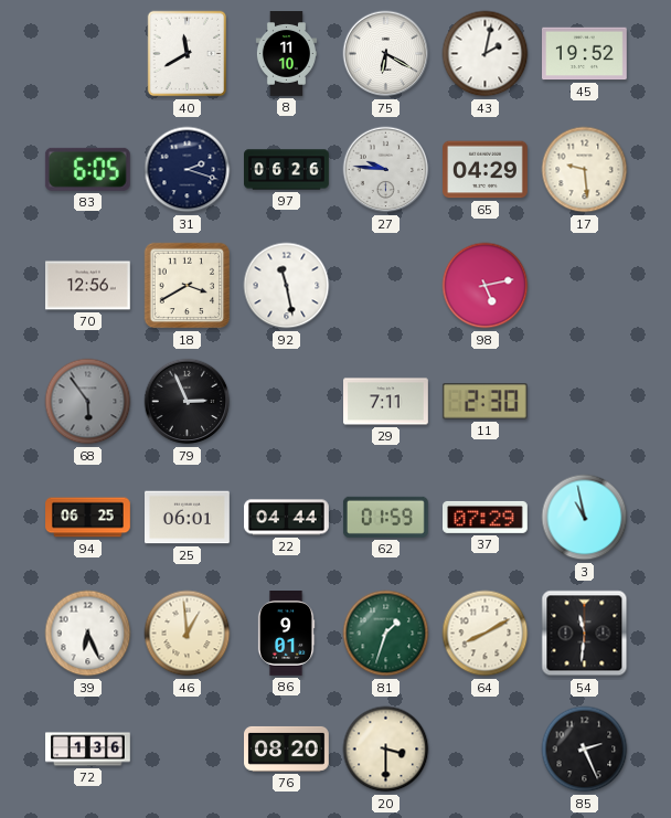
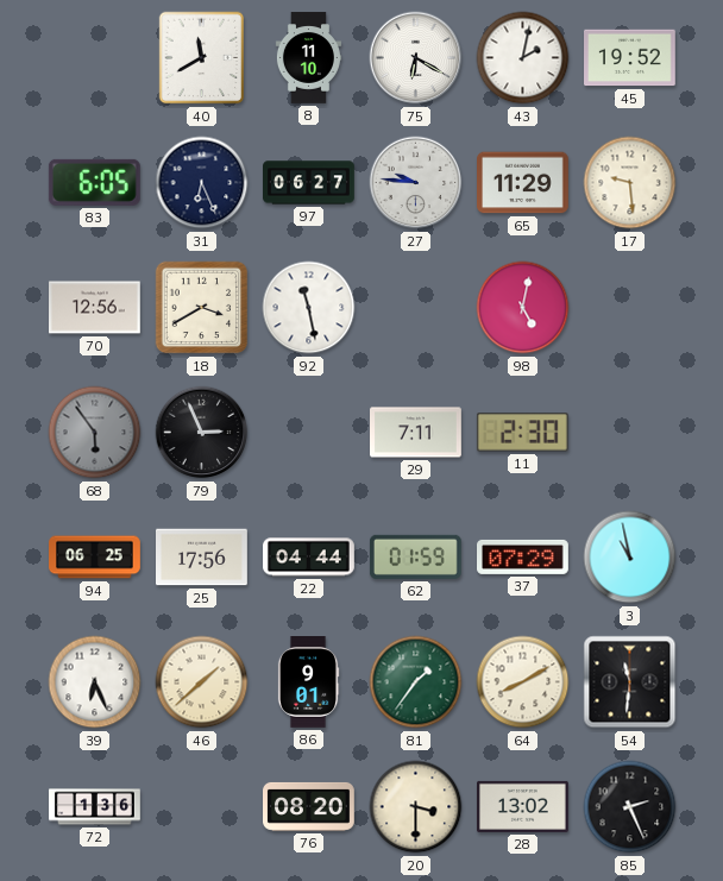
31: 2:18 -> 6:26
97: 06:26 -> 06:27
65: 04:29 -> 11:29
98: 5:13 -> 5:02
25: 06:01 -> 17:56
46: 12:59 -> 1:38
81: 1:33 -> 1:36
28: none -> 13:02
